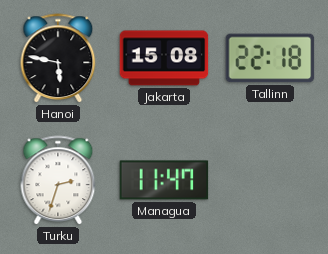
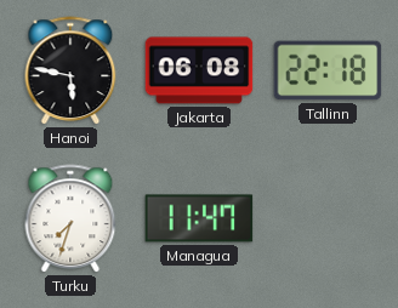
Jakarta: 15:08 -> 06:08
Turku: 2:33 -> 7:33
